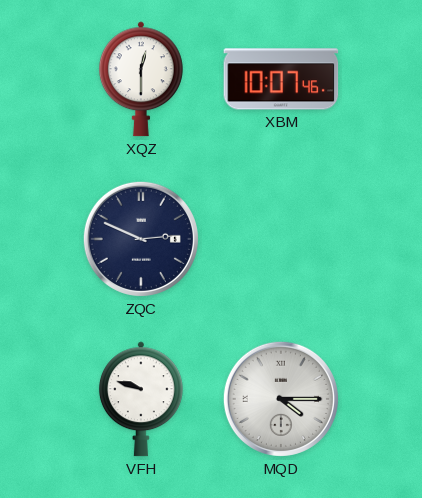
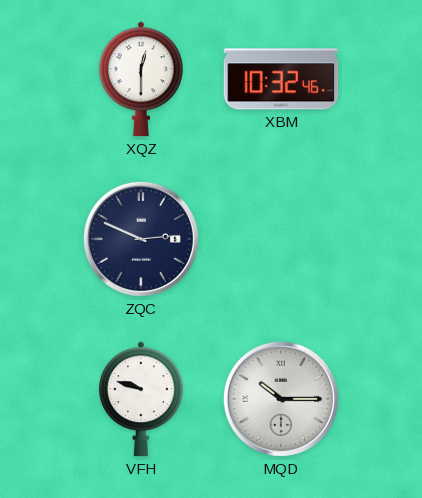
XBM: 10:07 -> 10:32
MQD: 4:15 -> 10:15
